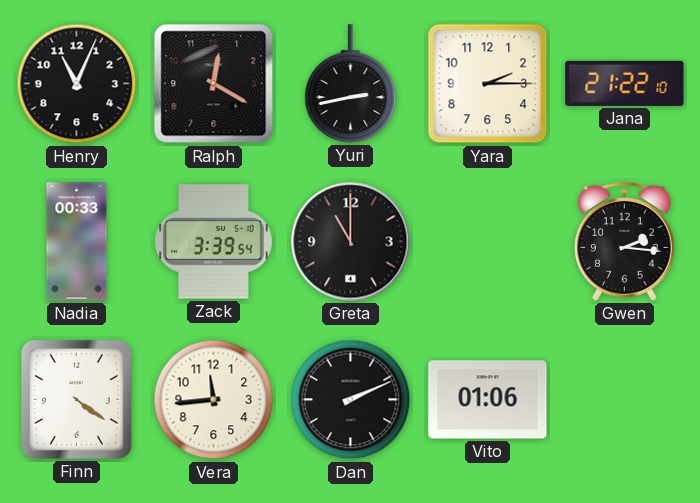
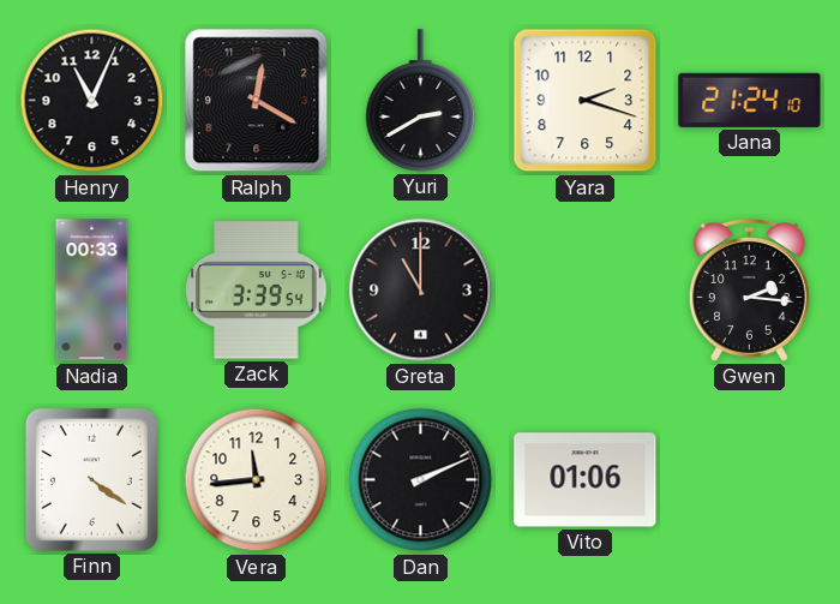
Yuri: 2:43 -> 2:40
Yara: 2:15 -> 2:18
Jana: 21:22 -> 21:24
